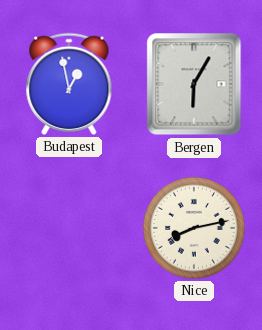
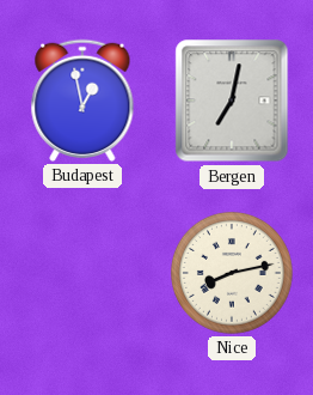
Bergen: 6:05 -> 7:02
